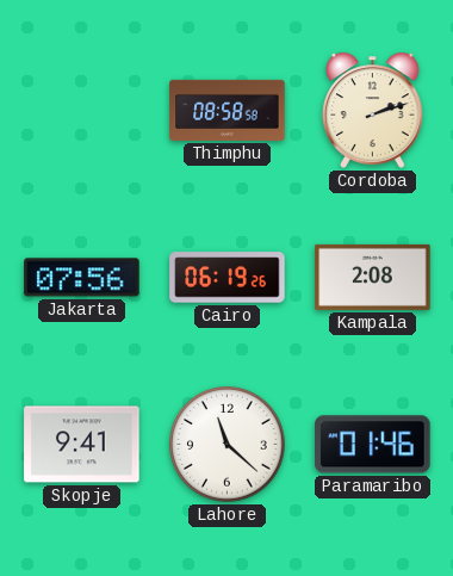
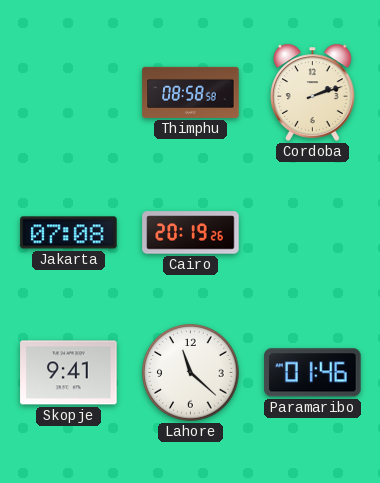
Jakarta: 07:56 -> 07:08
Cairo: 06:19 -> 20:19
Kampala: 2:08 -> none
